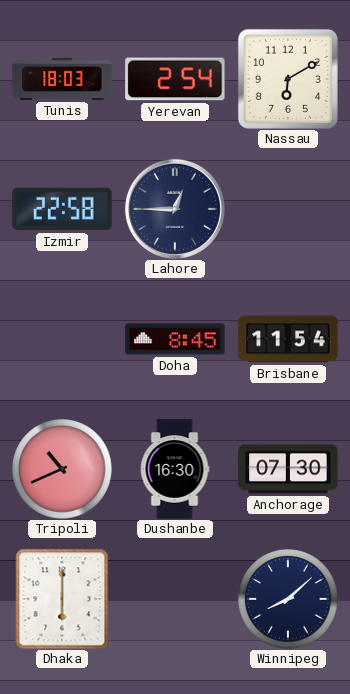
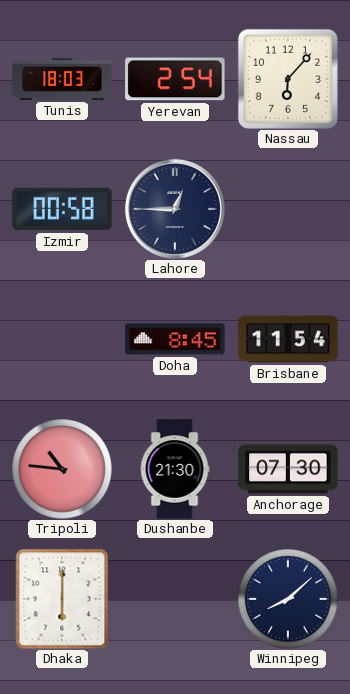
Nassau: 6:10 -> 6:07
Izmir: 22:58 -> 00:58
Tripoli: 10:41 -> 10:46
Dushanbe: 16:30 -> 21:30
